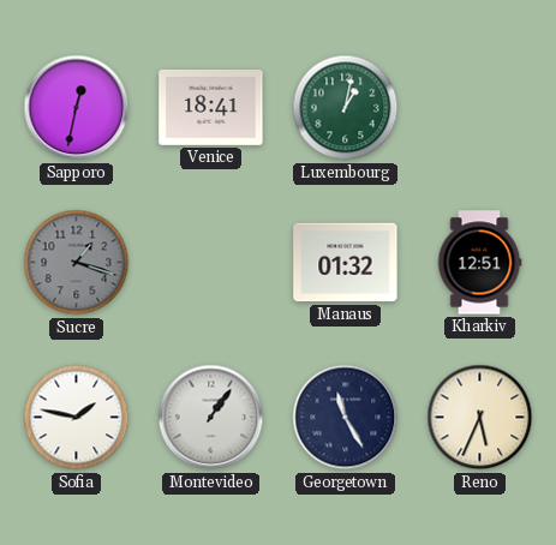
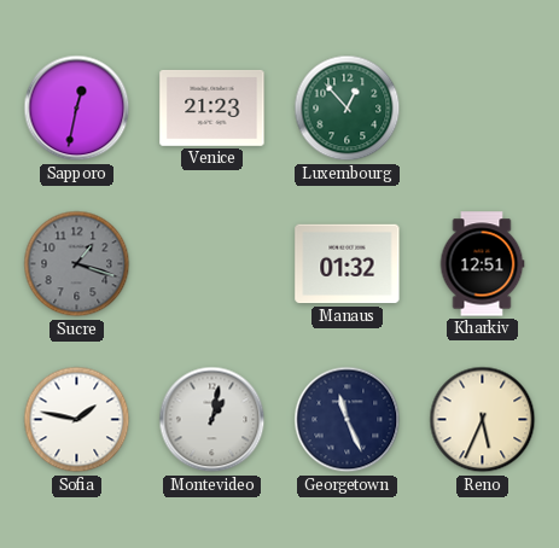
Venice: 18:41 -> 21:23
Luxembourg: 1:02 -> 12:53
Montevideo: 1:06 -> 1:02
Georgetown: 11:25 -> 11:26
